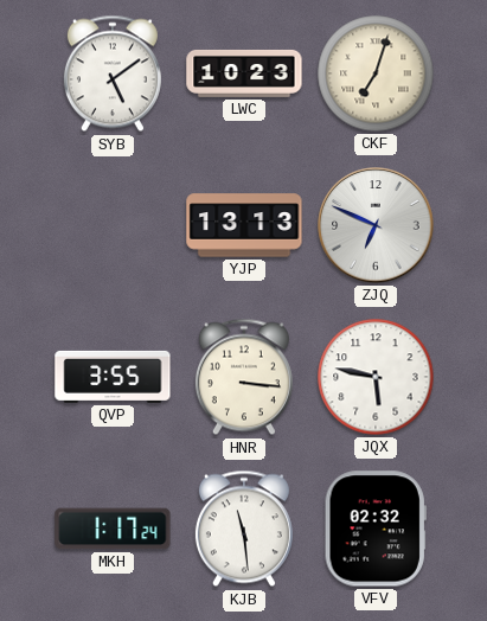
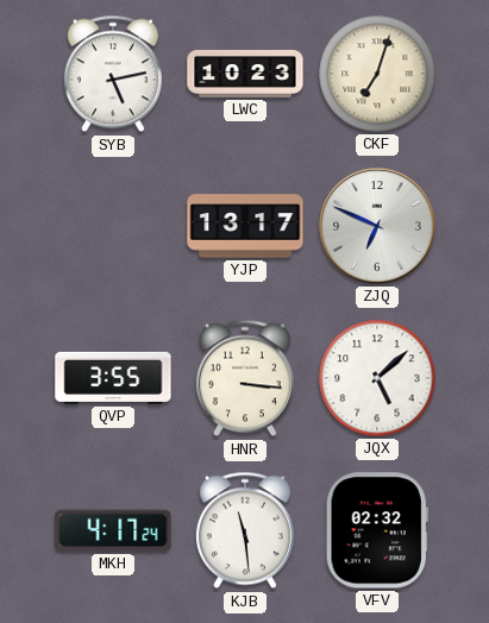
SYB: 5:09 -> 5:13
YJP: 13:13 -> 13:17
JQX: 5:47 -> 5:08
MKH: 1:17 -> 4:17
